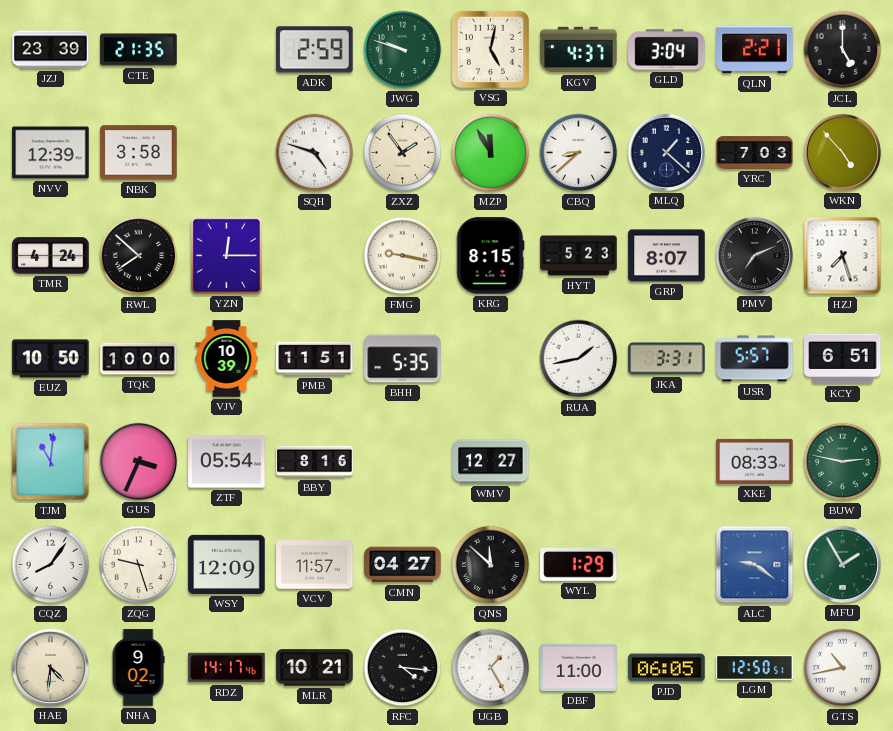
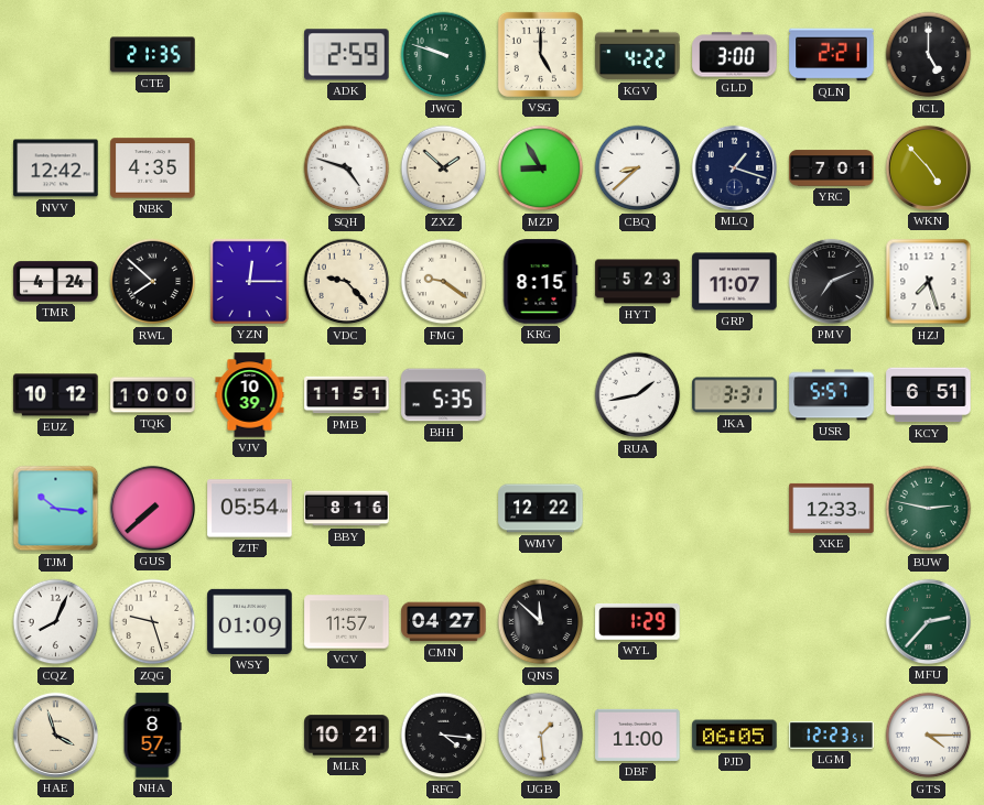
JZJ: 23:39 -> none
VSG: 5:02 -> 5:00
KGV: 4:37 -> 4:22
GLD: 3:04 -> 3:00
NVV: 12:39 -> 12:42
NBK: 3:58 -> 4:35
ZXZ: 1:54 -> 1:52
MZP: 11:55 -> 8:55
MLQ: 1:22 -> 1:18
YRC: 7:03 -> 7:01
VDC: none -> 9:23
FMG: 9:17 -> 9:21
GRP: 8:07 -> 11:07
EUZ: 10:50 -> 10:12
TJM: 11:01 -> 10:16
GUS: 3:34 -> 7:38
WMV: 12:27 -> 12:22
XKE: 08:33 -> 12:33
CQZ: 8:06 -> 8:04
WSY: 12:09 -> 01:09
ALC: 9:21 -> none
MFU: 1:55 -> 2:37
HAE: 4:31 -> 3:57
NHA: 9:02 -> 8:57
RDZ: 14:17 -> none
UGB: 1:25 -> 1:29
LGM: 12:50 -> 12:23
GTS: 10:43 -> 4:15
